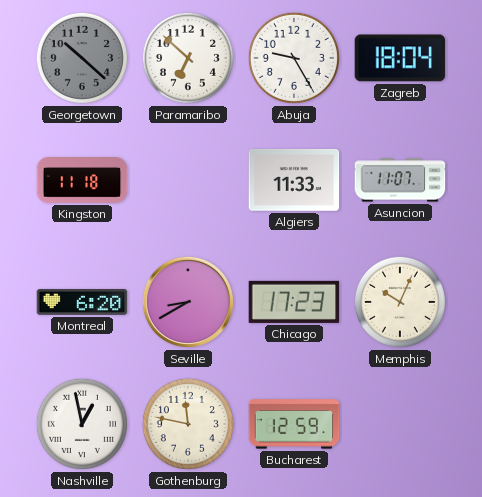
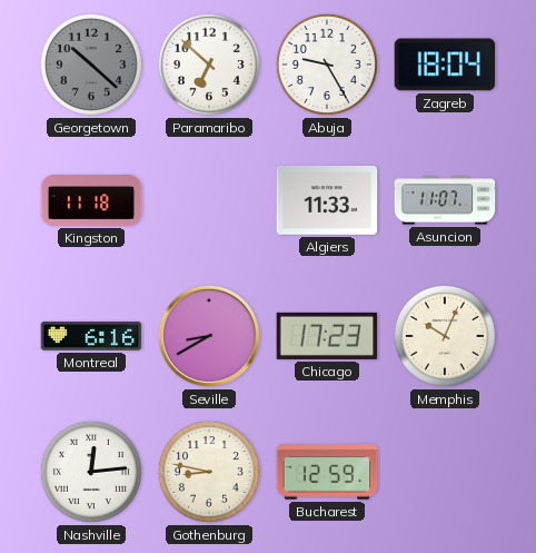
Montreal: 6:20 -> 6:16
Nashville: 12:58 -> 12:14
Gothenburg: 11:47 -> 8:47
